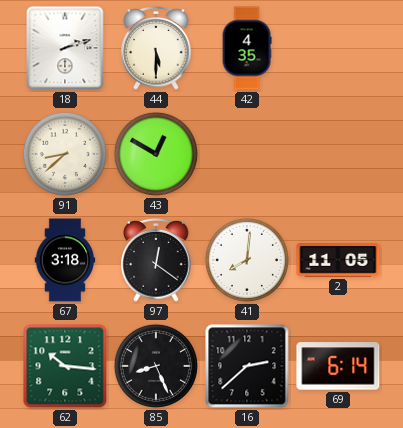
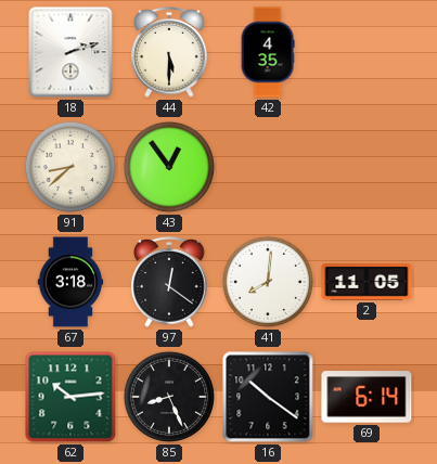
43: 12:50 -> 12:54
62: 10:16 -> 10:14
16: 2:38 -> 10:21
